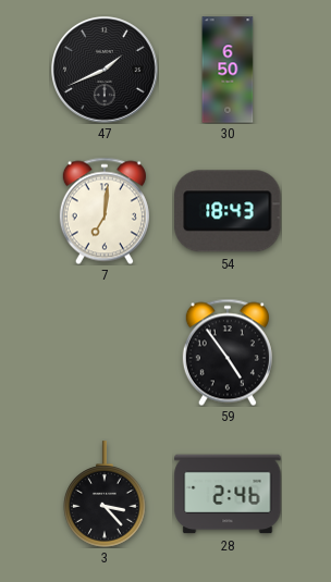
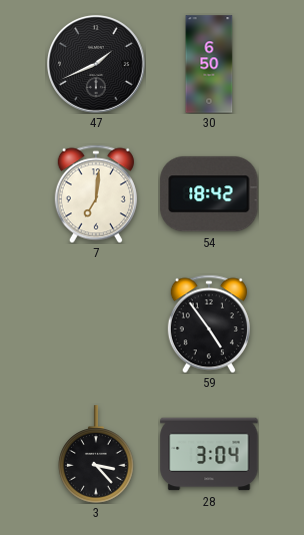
54: 18:43 -> 18:42
28: 2:46 -> 3:04
